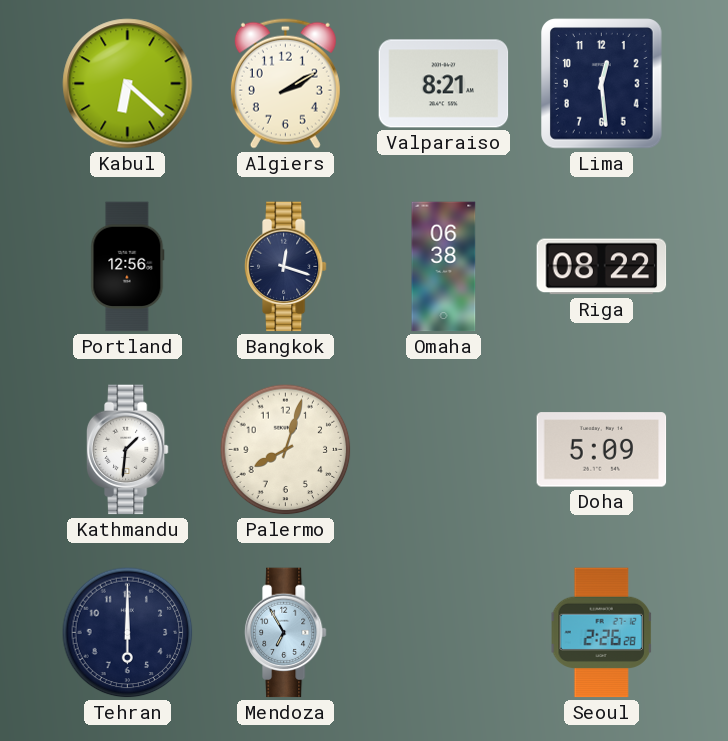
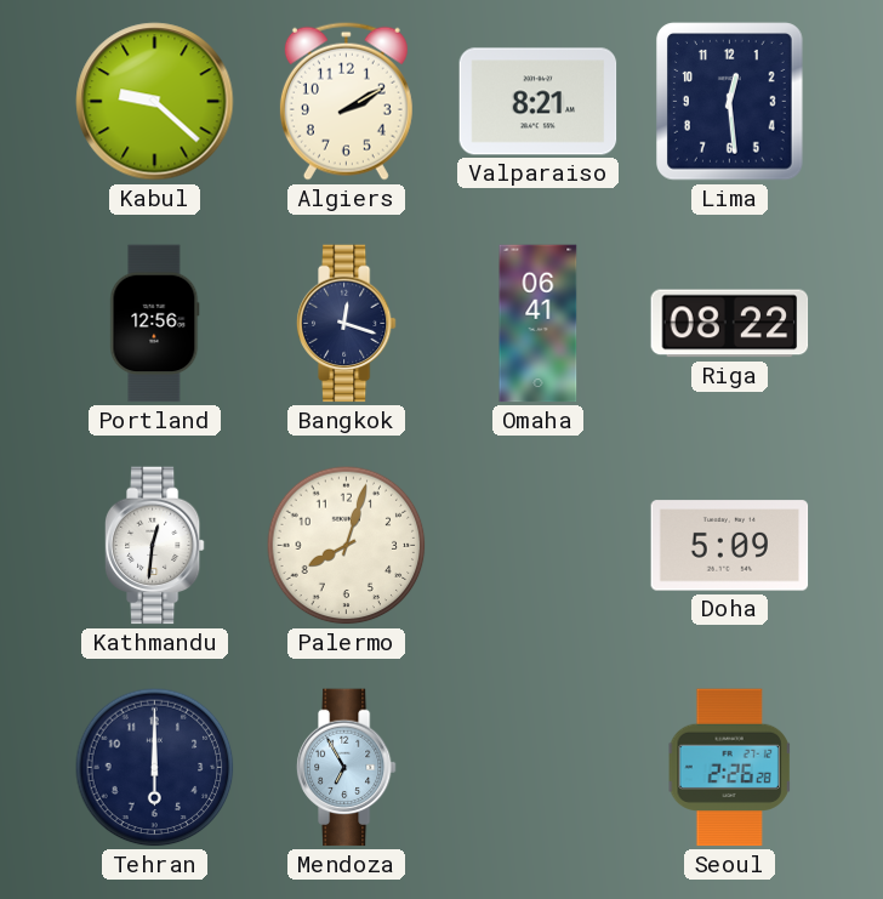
Kabul: 6:22 -> 9:22
Omaha: 06:38 -> 06:41
Kathmandu: 1:31 -> 12:31
